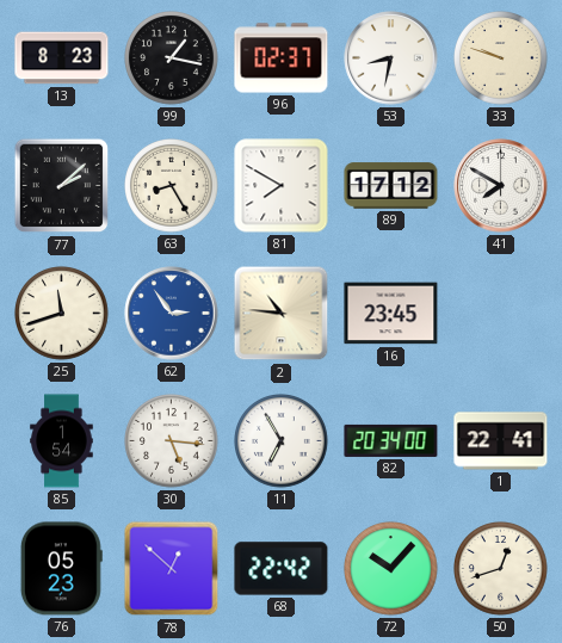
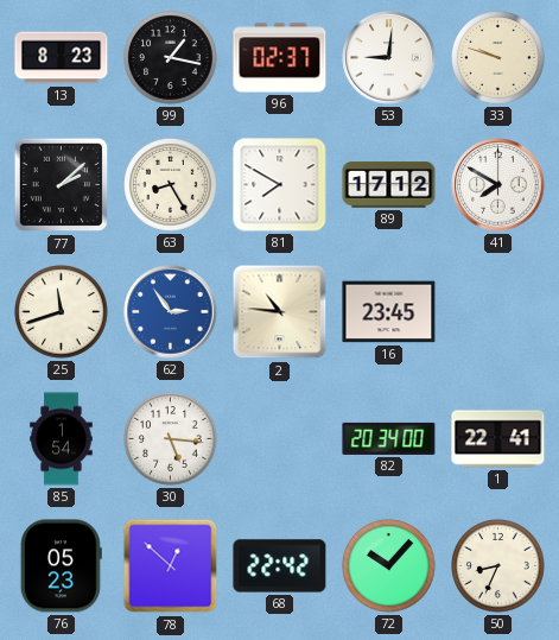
53: 8:32 -> 9:01
11: 6:55 -> none
50: 12:42 -> 8:34
